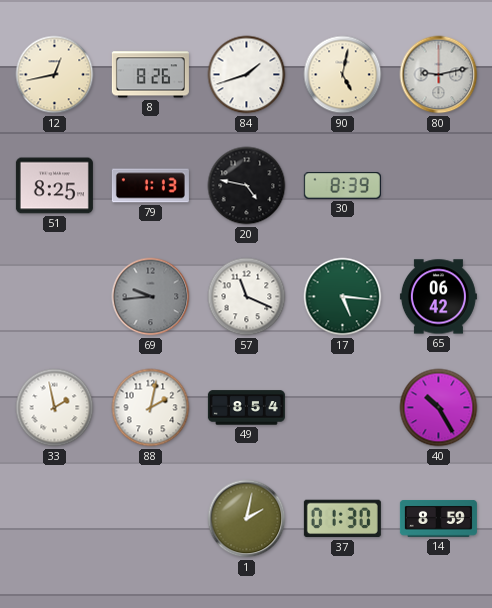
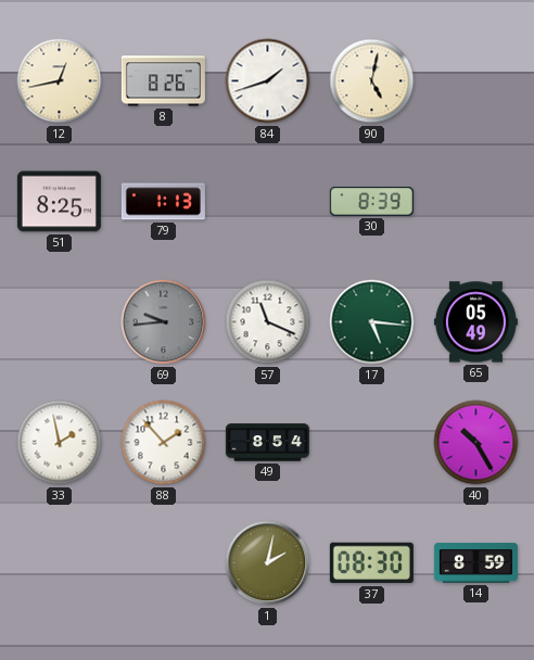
80: 9:13 -> none
20: 4:47 -> none
65: 06:42 -> 05:49
88: 2:02 -> 1:53
37: 01:30 -> 08:30
